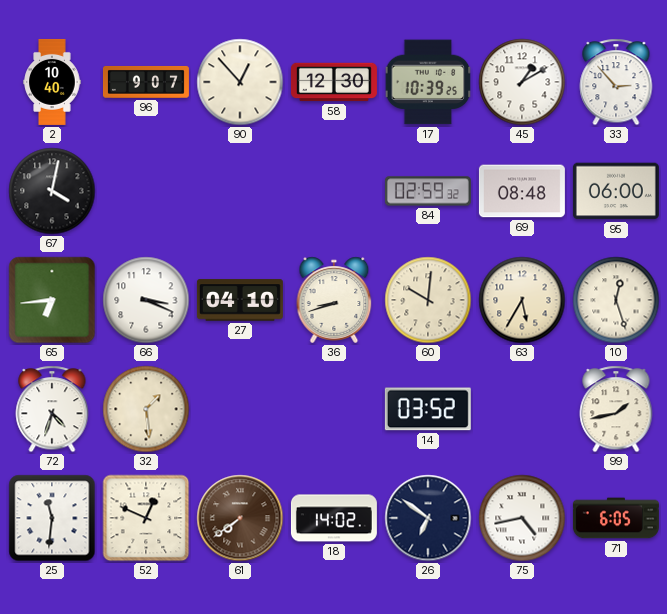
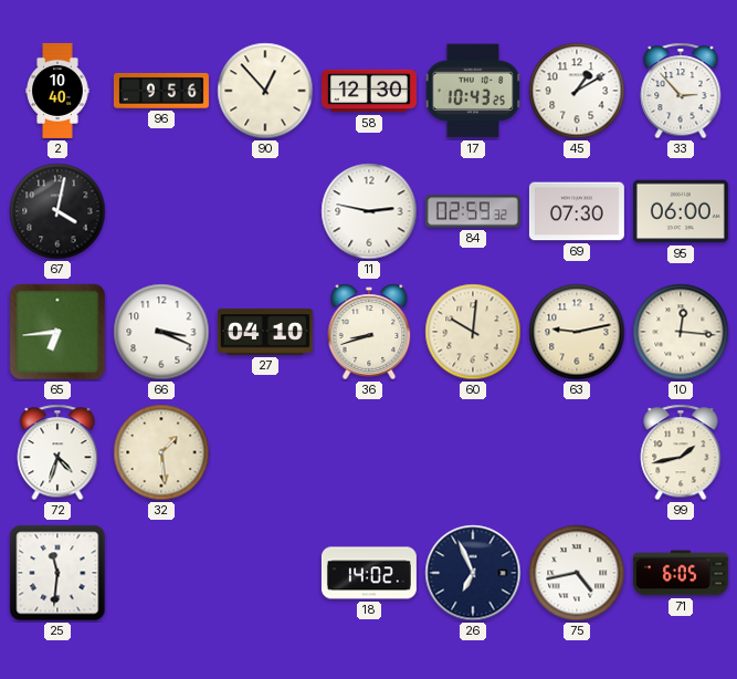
96: 9:07 -> 9:56
17: 10:39 -> 10:43
11: none -> 2:47
69: 08:48 -> 07:30
63: 5:35 -> 9:13
10: 12:27 -> 12:16
14: 03:52 -> none
52: 12:49 -> none
61: 7:39 -> none
26: 6:51 -> 6:56
